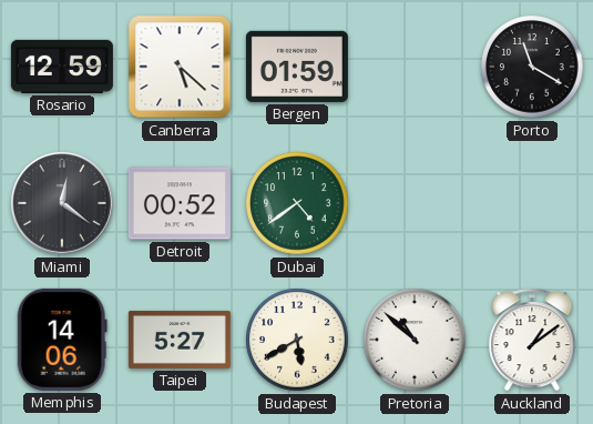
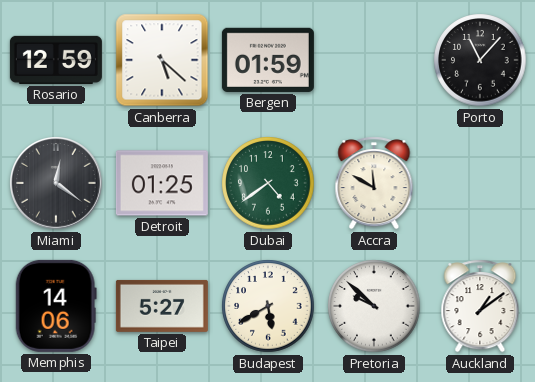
Porto: 11:20 -> 11:07
Detroit: 00:52 -> 01:25
Accra: none -> 11:50
Pretoria: 10:52 -> 9:52
